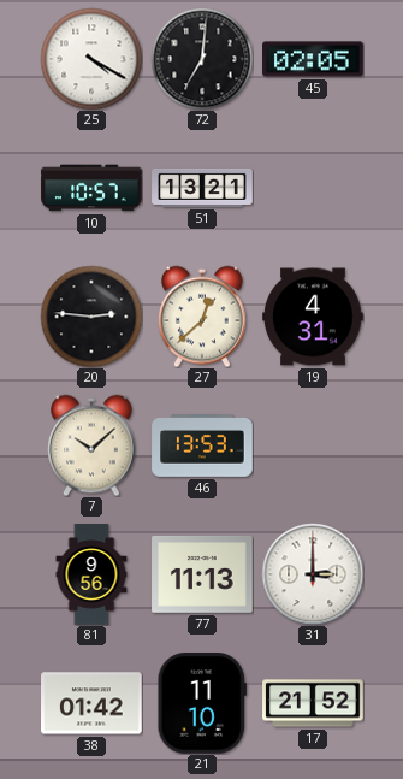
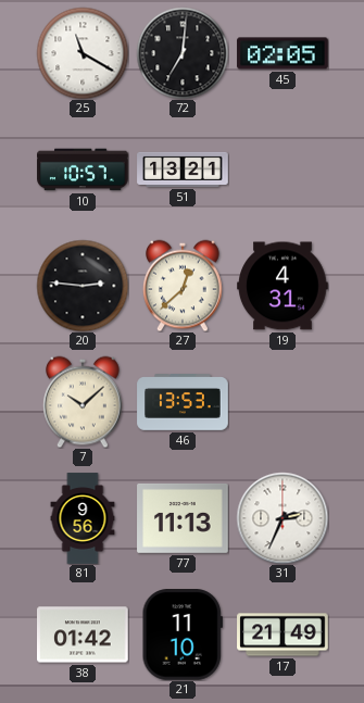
25: 4:20 -> 11:20
31: 3:00 -> 2:34
17: 21:52 -> 21:49
